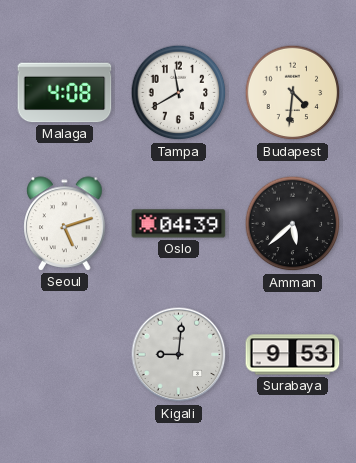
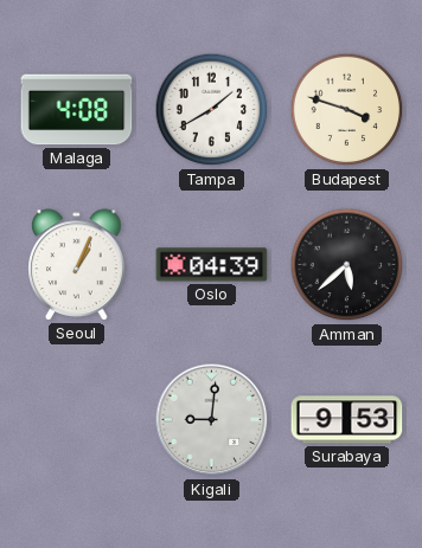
Tampa: 11:40 -> 1:40
Budapest: 4:31 -> 3:48
Seoul: 5:12 -> 1:04
